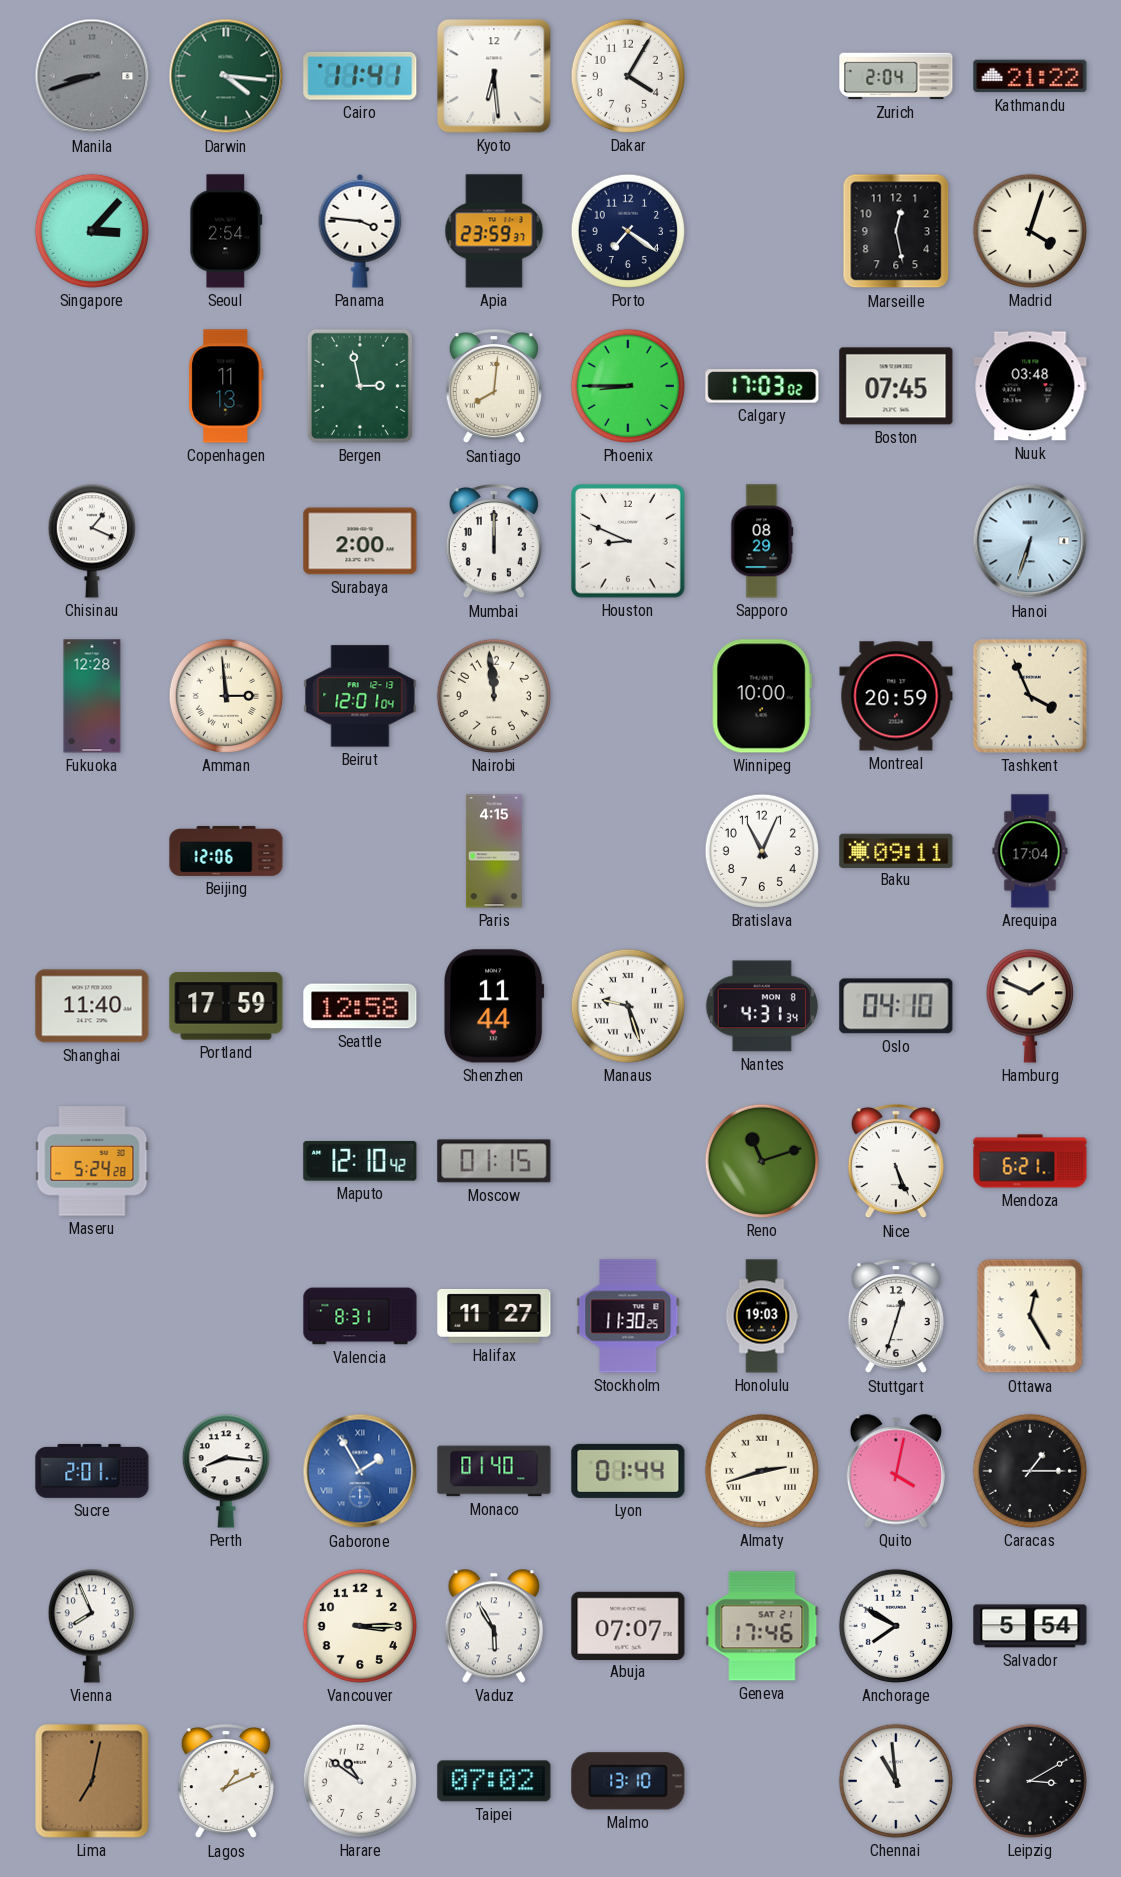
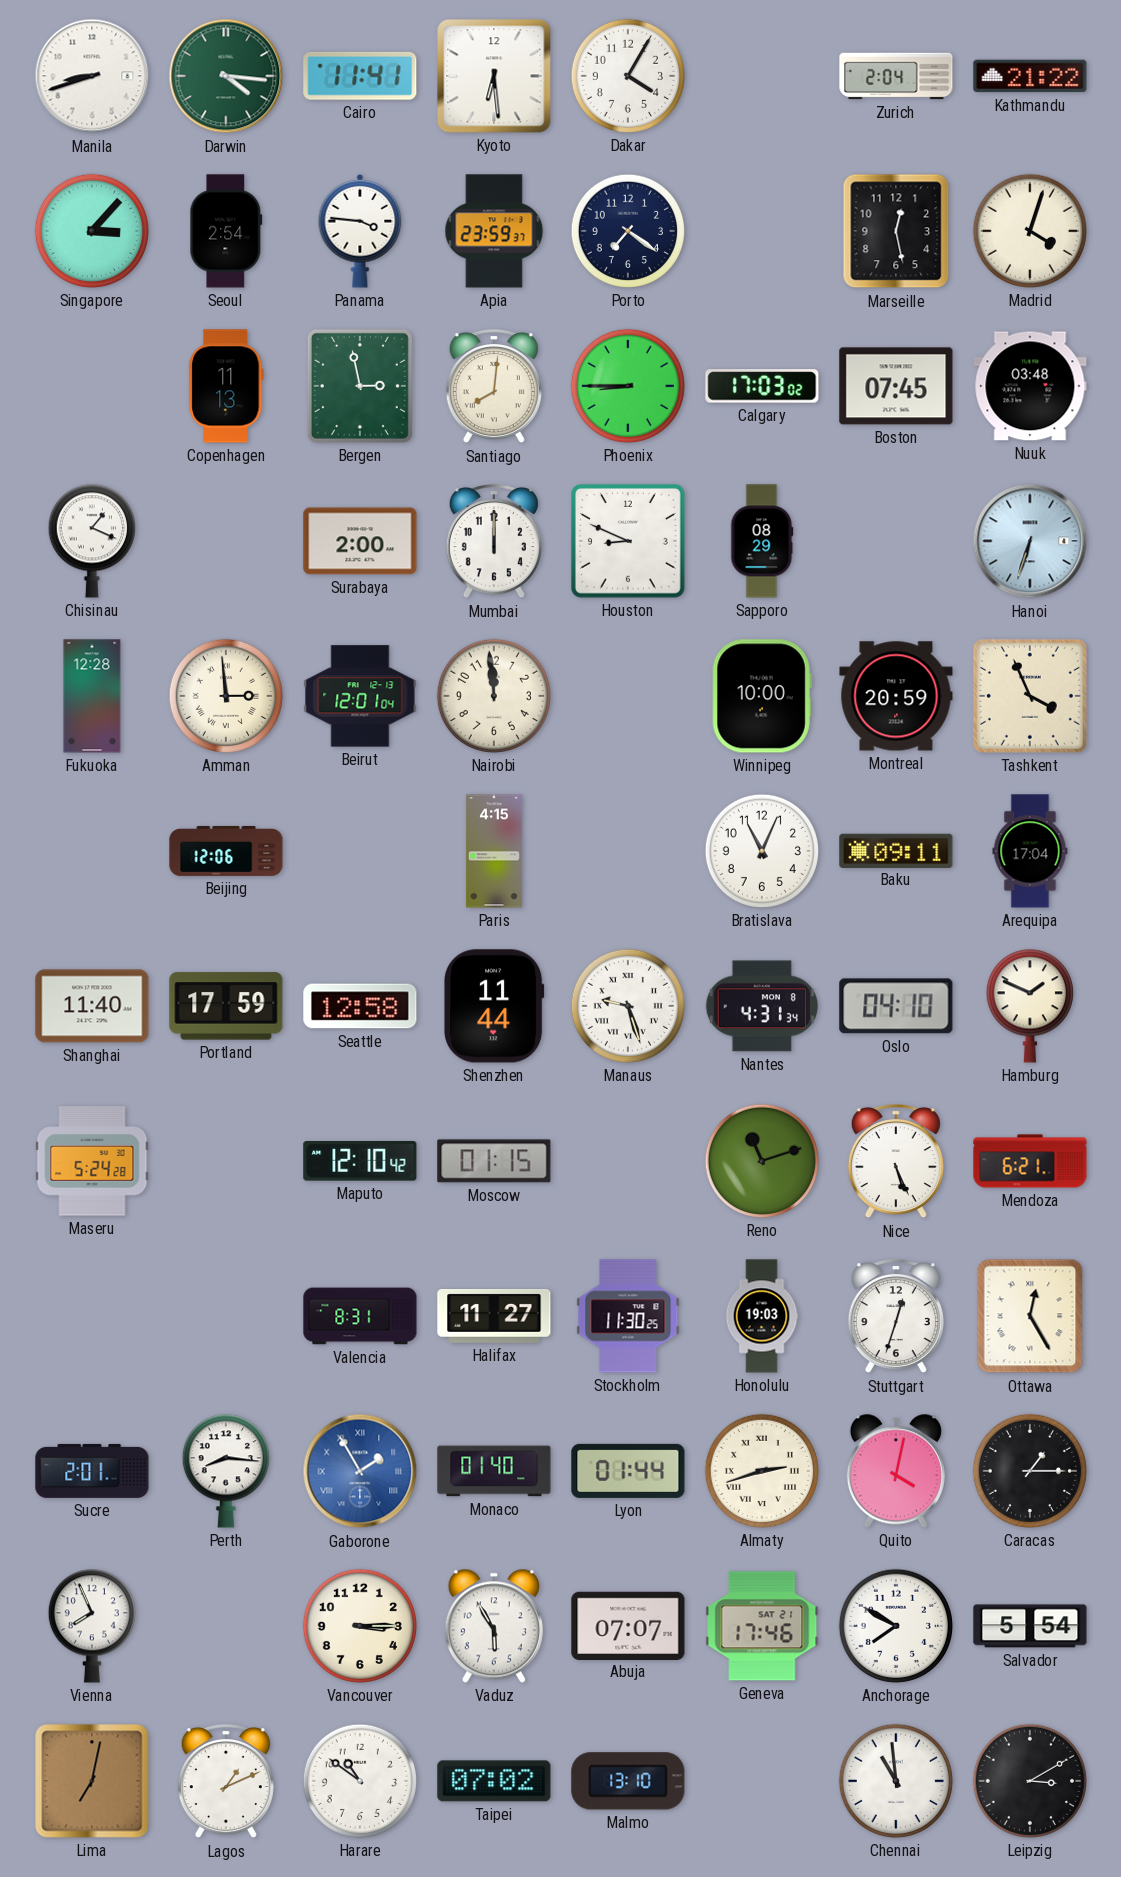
Manila dial: grey -> white
